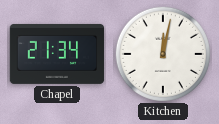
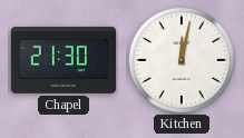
Chapel: 21:34 -> 21:30
